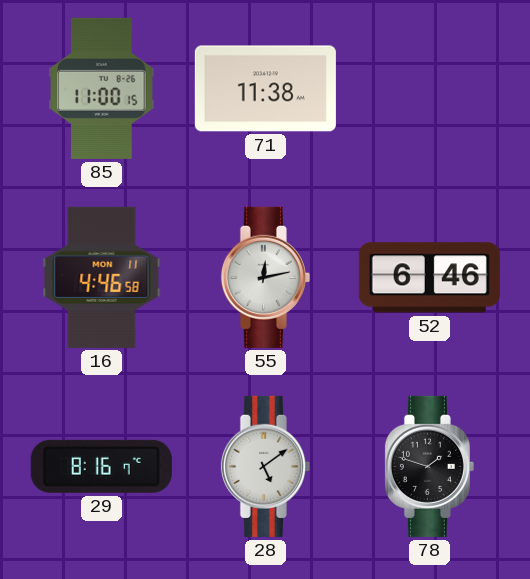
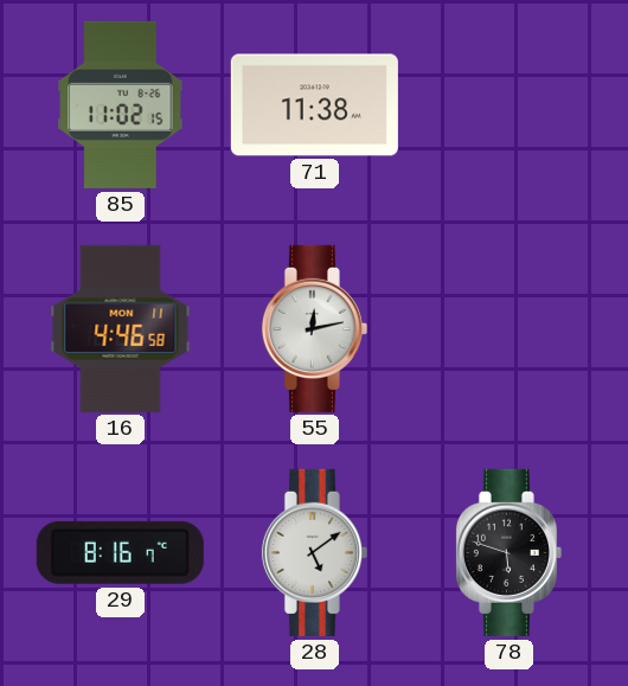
85: 11:00 -> 11:02
52: 6:46 -> none
78: 1:48 -> 5:48
